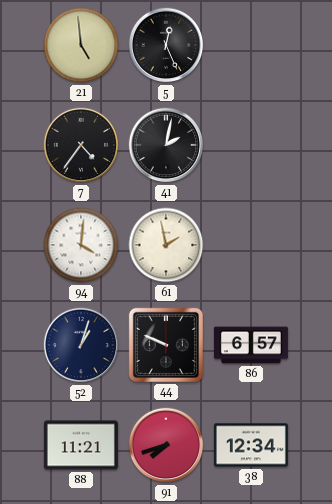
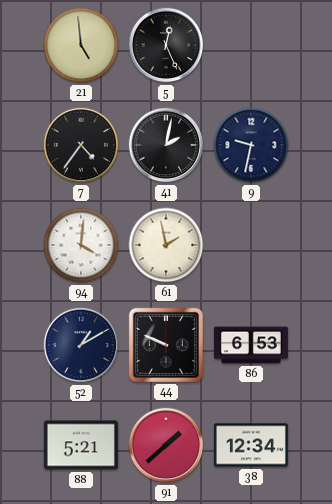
9: none -> 9:32
52: 1:03 -> 1:10
86: 6:57 -> 6:53
88: 11:21 -> 5:21
91: 7:42 -> 1:38
